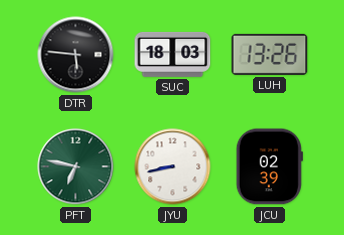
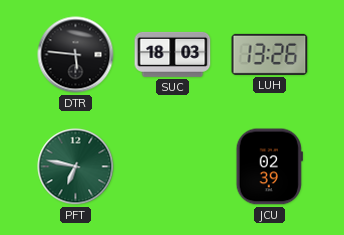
JYU: 8:43 -> none
